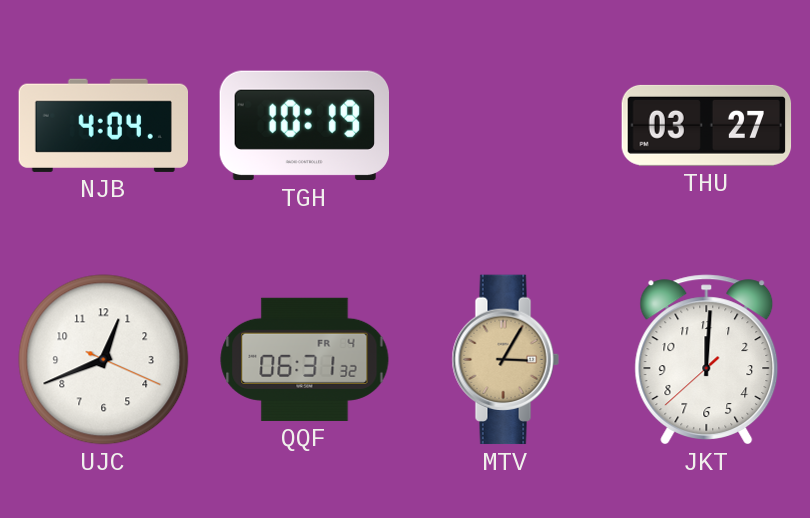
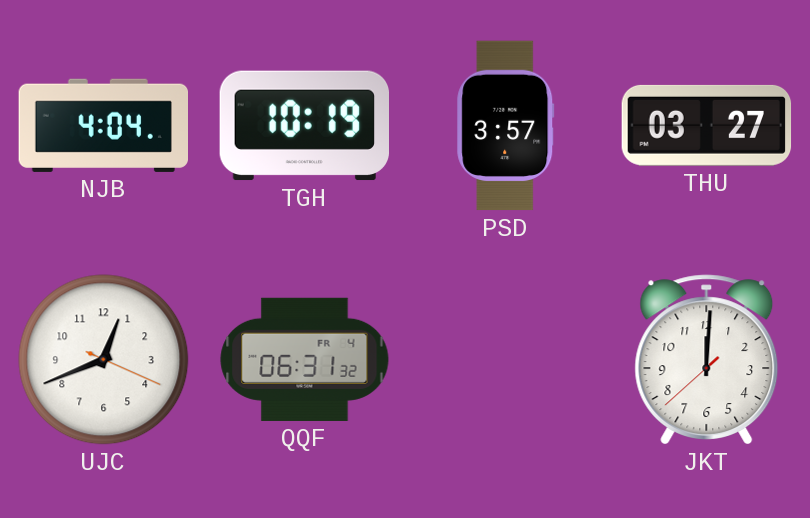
PSD: none -> 3:57
MTV: 3:05 -> none
